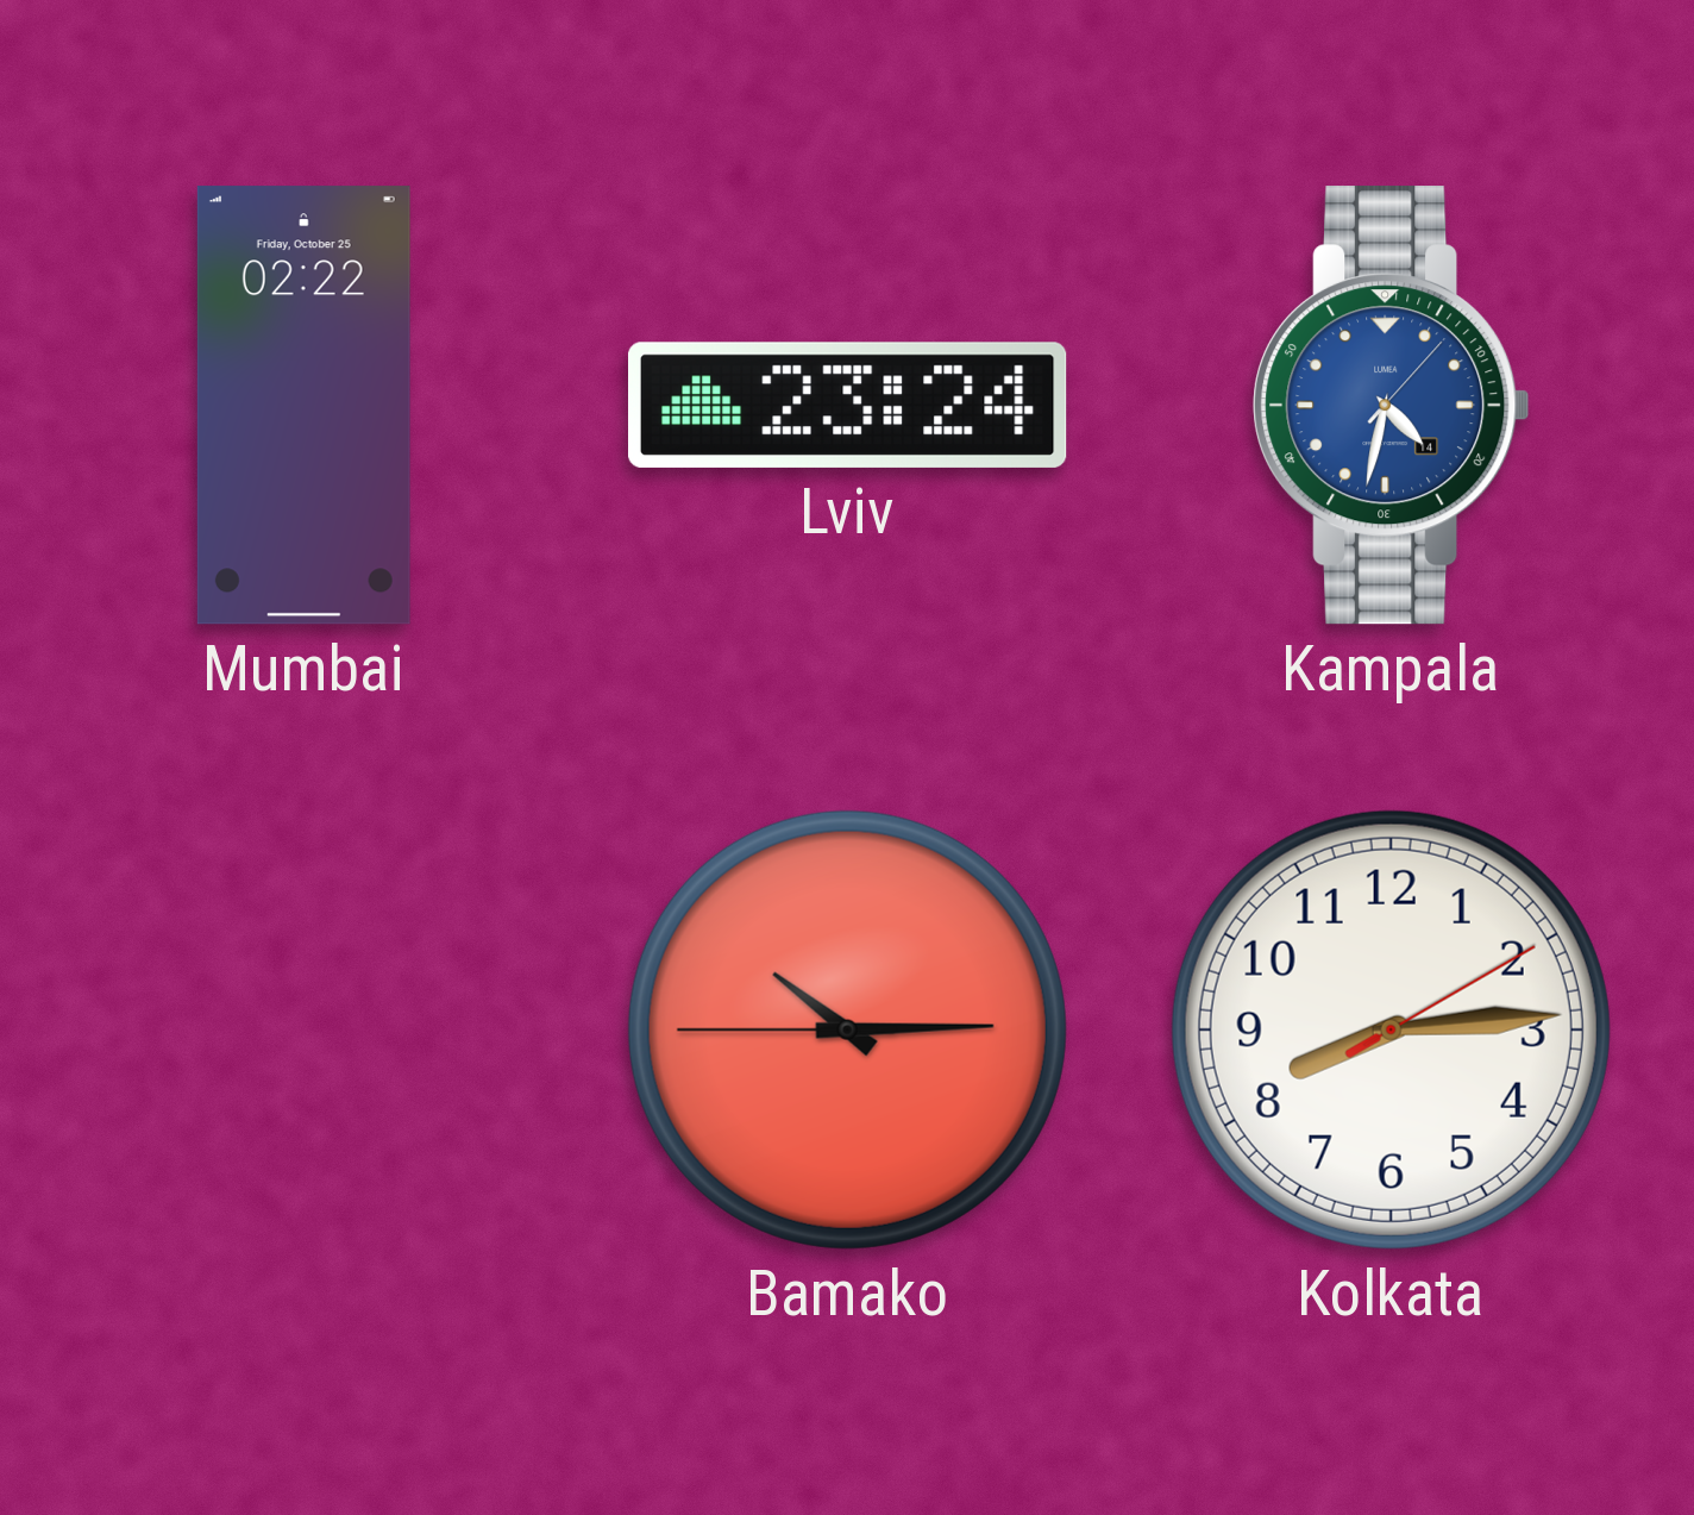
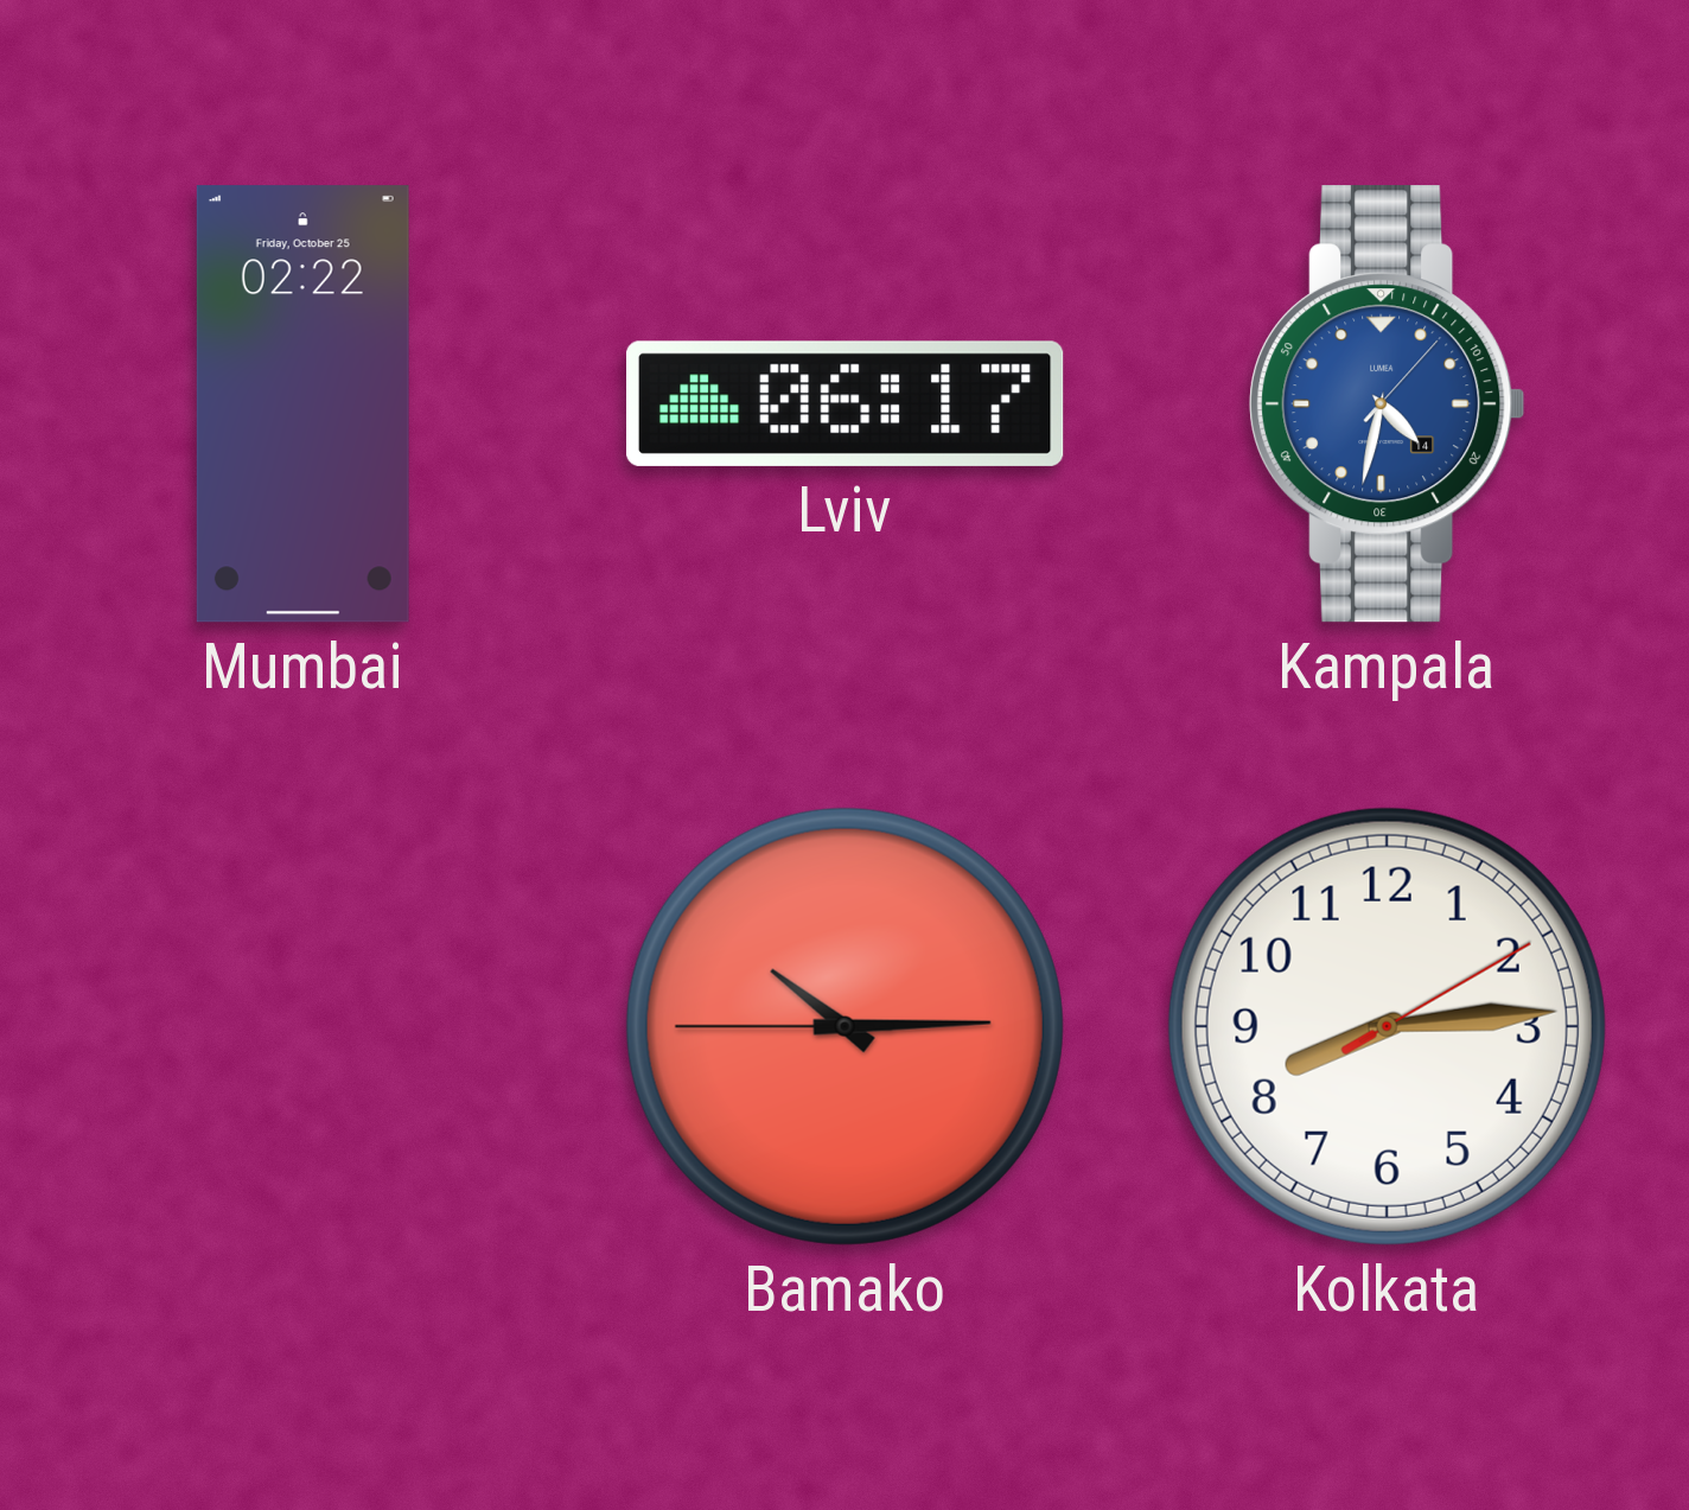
Lviv: 23:24 -> 06:17
